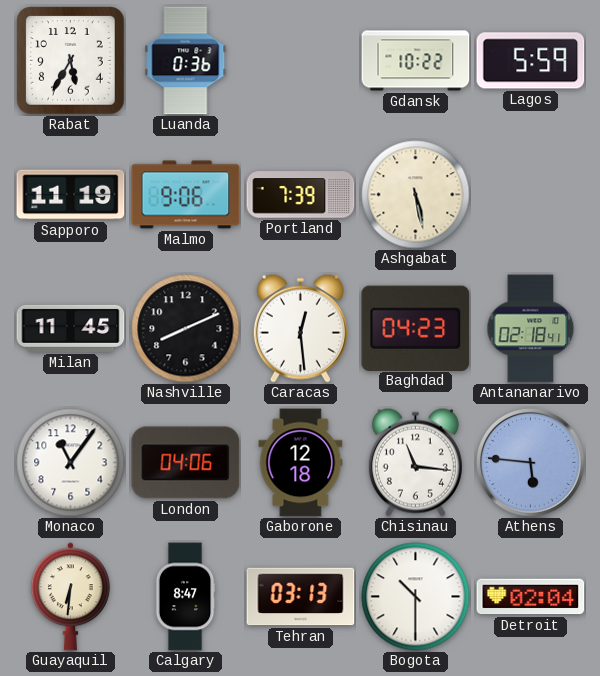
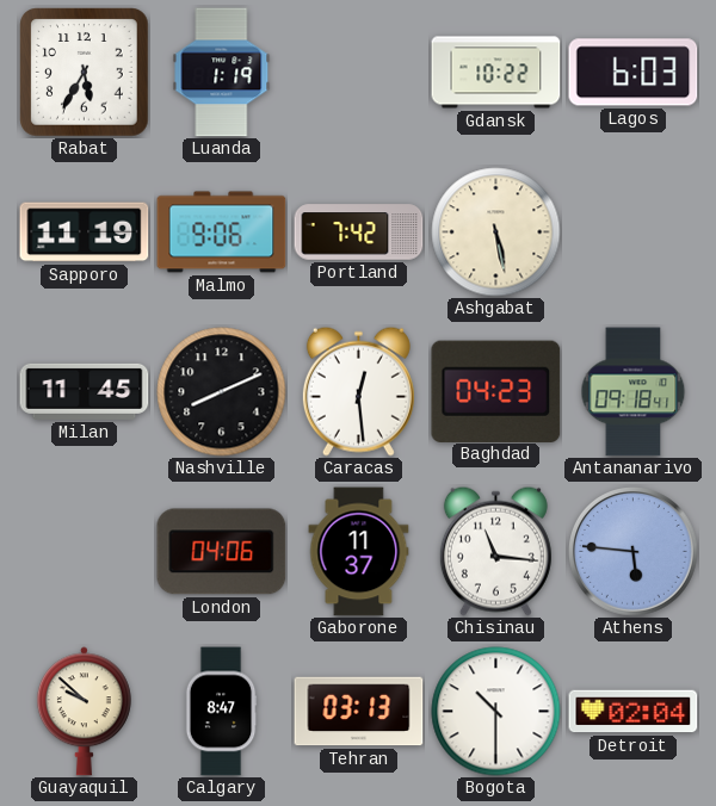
Luanda: 0:36 -> 1:19
Lagos: 5:59 -> 6:03
Portland: 7:39 -> 7:42
Antananarivo: 02:18 -> 09:18
Monaco: 11:06 -> none
Gaborone: 12:18 -> 11:37
Guayaquil: 6:31 -> 9:52
